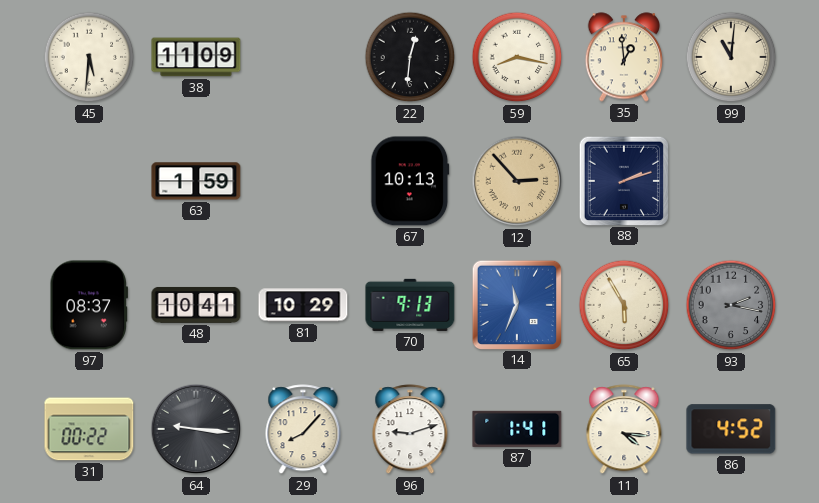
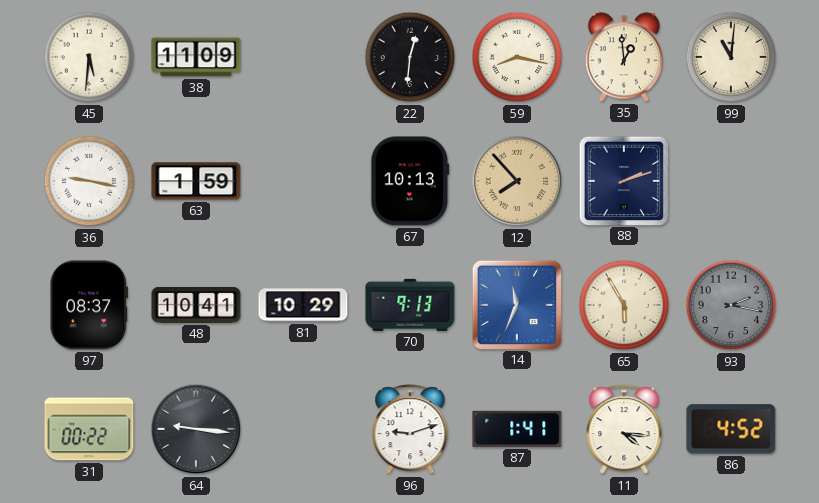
36: none -> 9:17
12: 2:53 -> 7:53
29: 8:07 -> none
